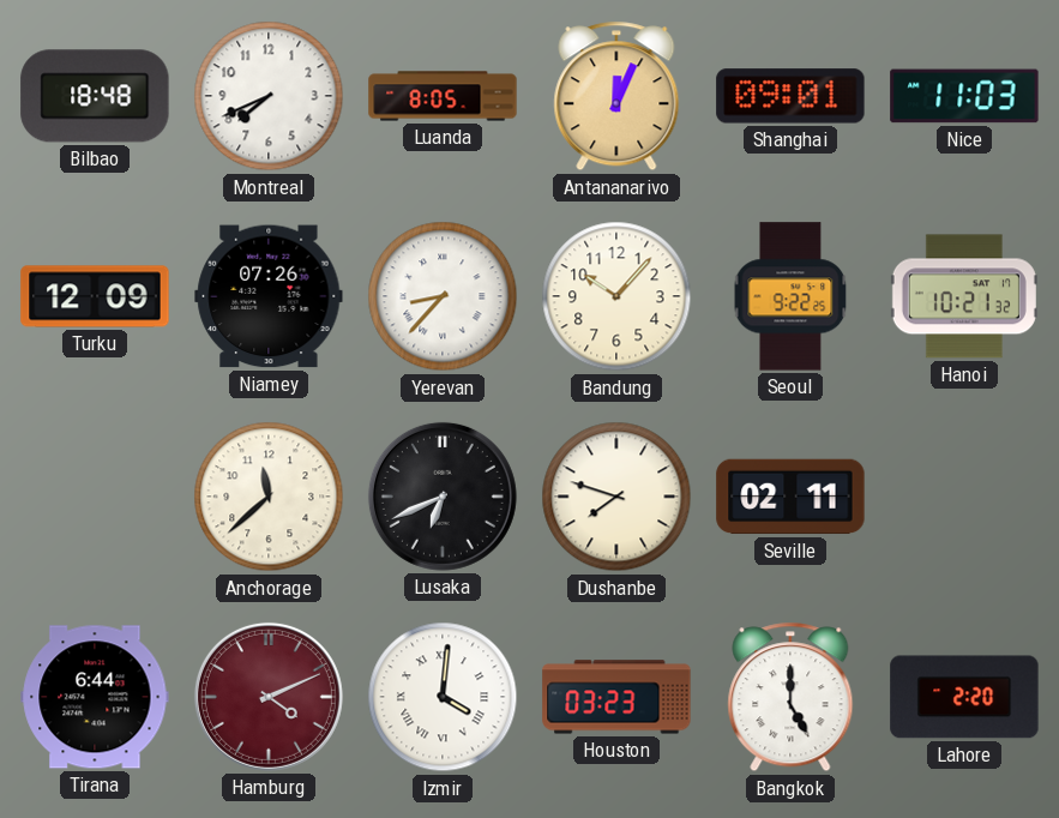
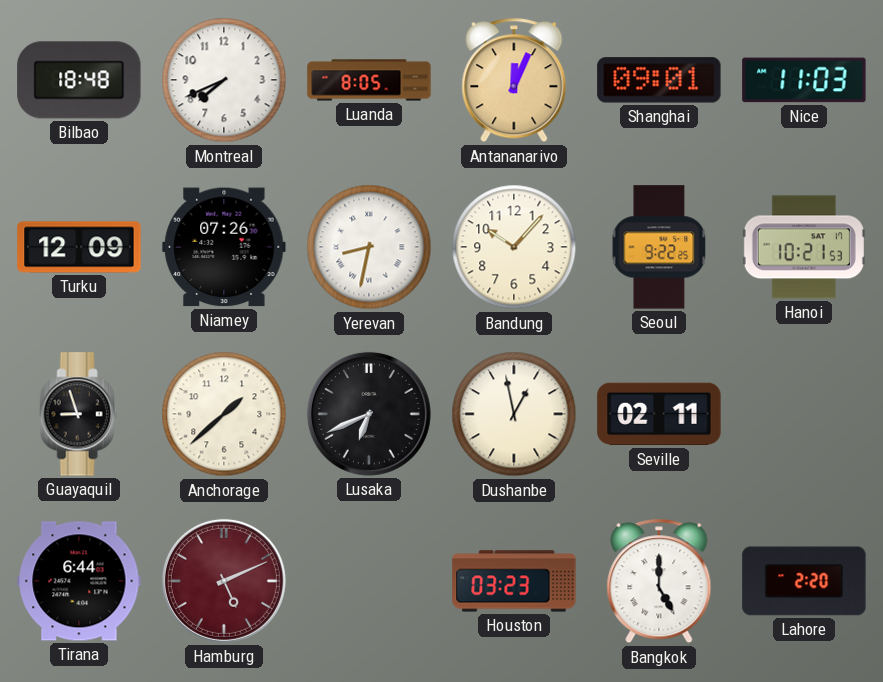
Yerevan: 8:37 -> 8:32
Hanoi: 10:21:32 -> 10:21:53
Guayaquil: none -> 8:57
Anchorage: 11:38 -> 1:38
Dushanbe: 7:48 -> 12:58
Hamburg: 4:11 -> 5:11
Izmir: 4:01 -> none
